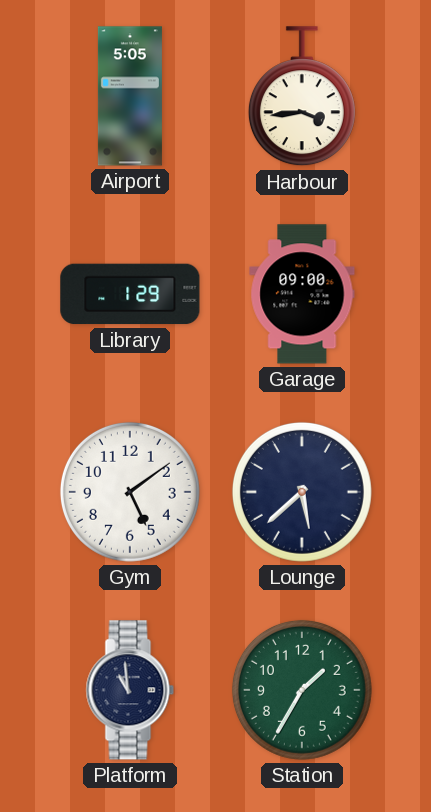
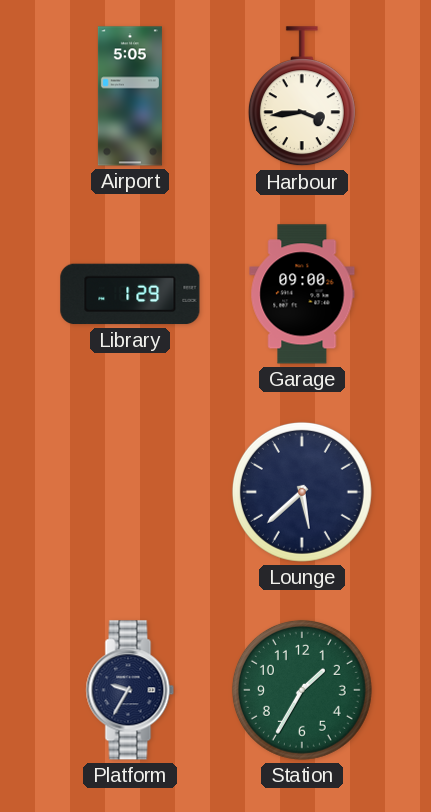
Gym: 5:09 -> none
Platform: 10:59 -> 9:35
